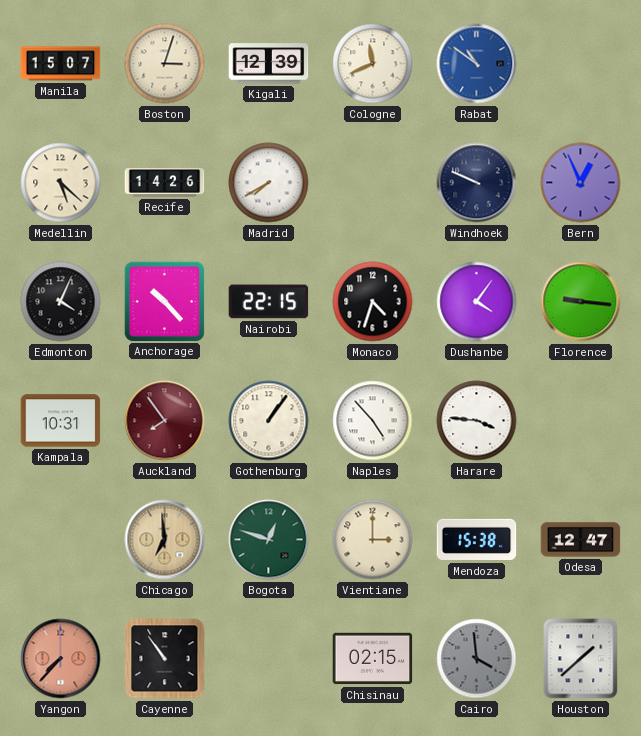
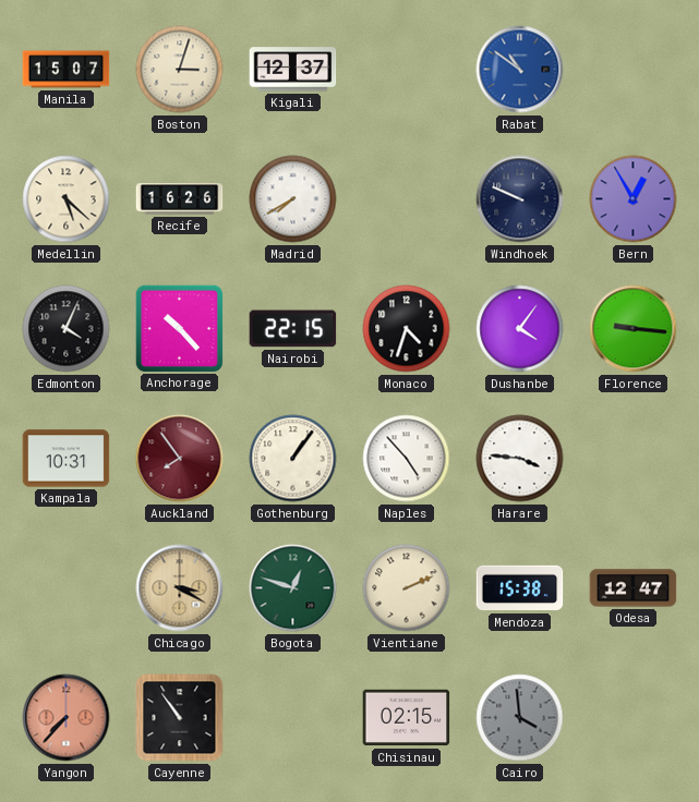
Kigali: 12:39 -> 12:37
Cologne: 11:41 -> none
Recife: 14:26 -> 16:26
Bern: 12:56 -> 12:55
Chicago: 6:59 -> 3:20
Vientiane: 3:00 -> 2:11
Houston: 1:38 -> none
